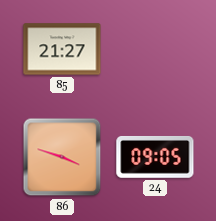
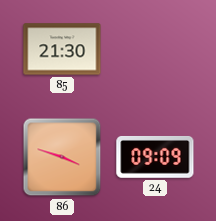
85: 21:27 -> 21:30
24: 09:05 -> 09:09
